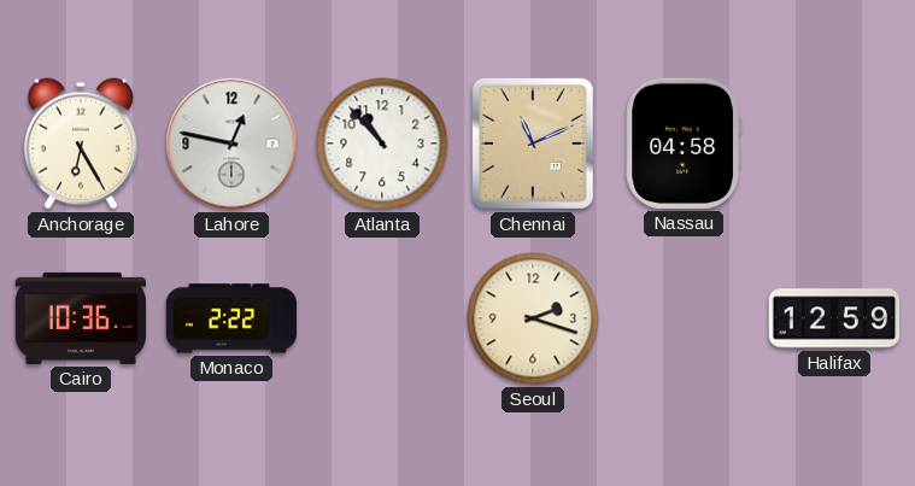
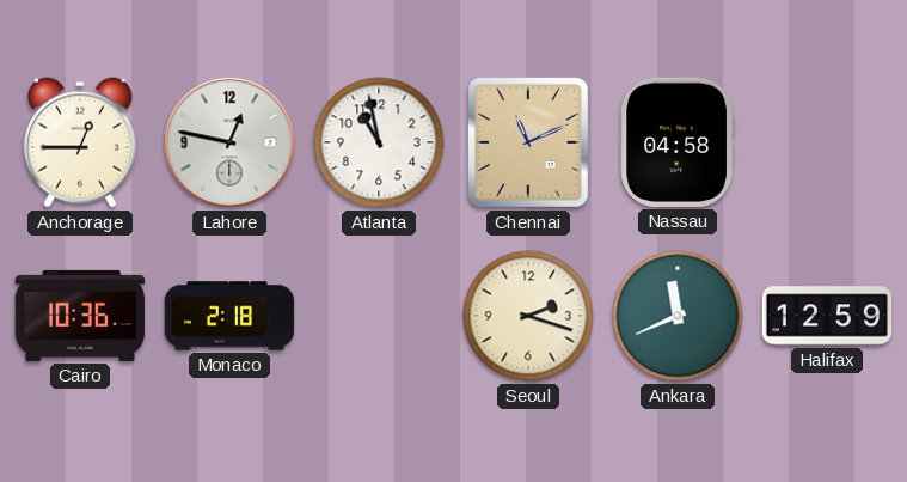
Anchorage: 6:25 -> 12:45
Atlanta: 10:53 -> 10:58
Monaco: 2:22 -> 2:18
Ankara: none -> 11:41
